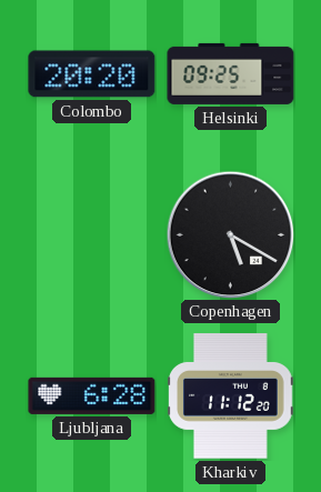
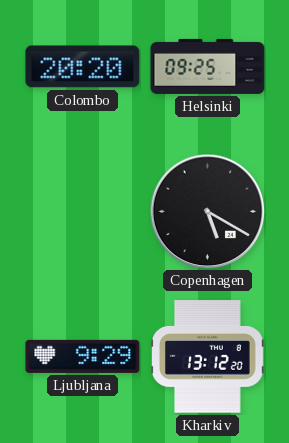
Ljubljana: 6:28 -> 9:29
Kharkiv: 11:12 -> 13:12
